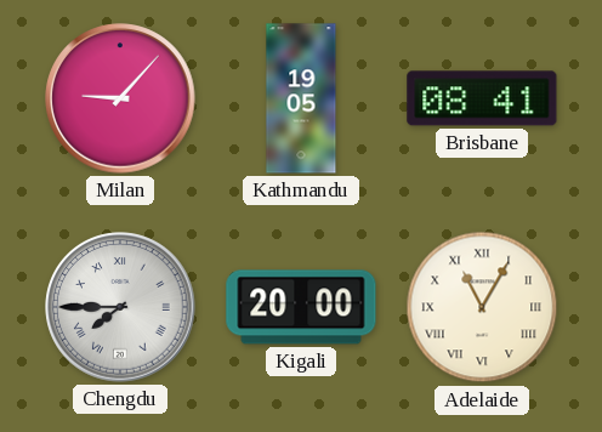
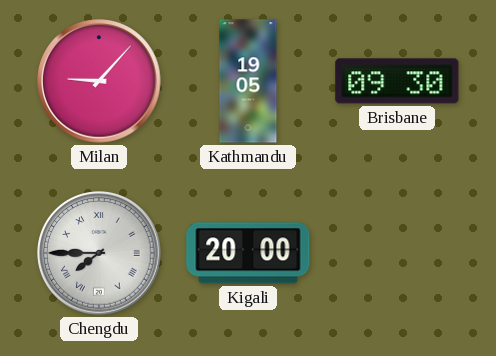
Brisbane: 08:41 -> 09:30
Adelaide: 11:05 -> none
